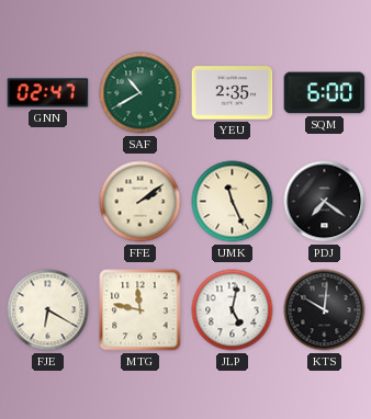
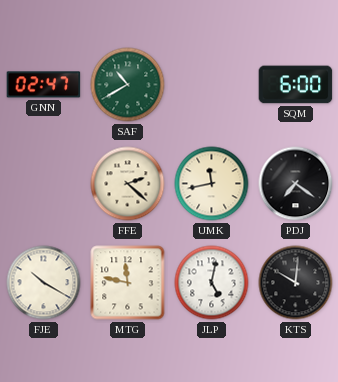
YEU: 2:35 -> none
FFE: 2:09 -> 2:22
UMK: 11:26 -> 11:43
FJE: 6:20 -> 10:20
